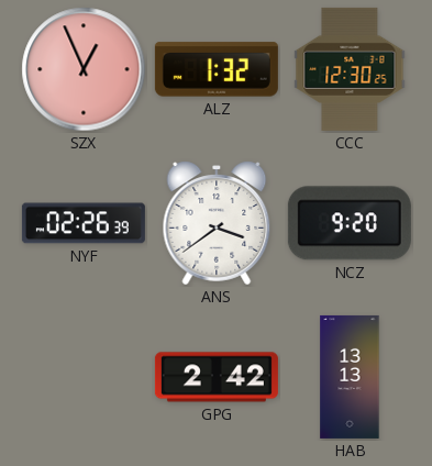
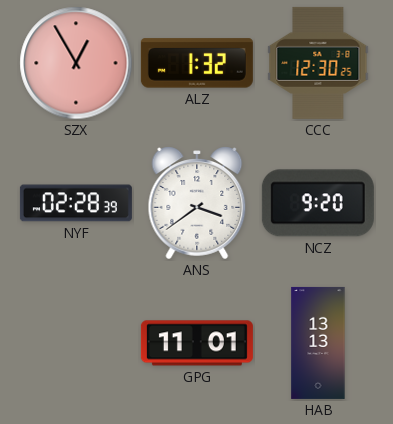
SZX: 12:56 -> 12:55
NYF: 02:26 -> 02:28
GPG: 2:42 -> 11:01
